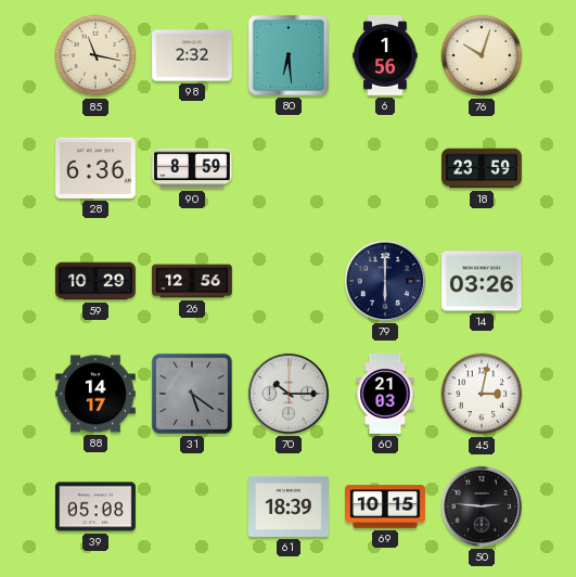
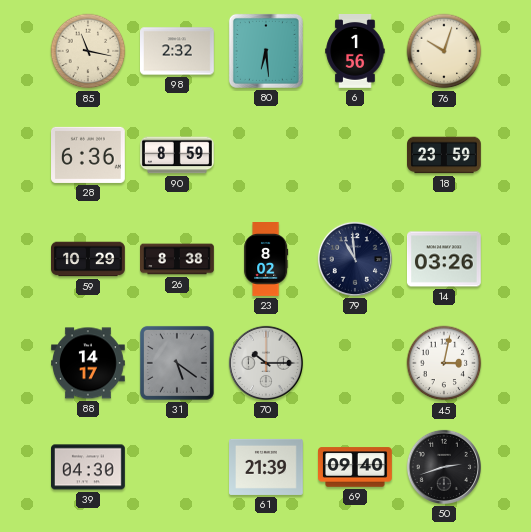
26: 12:56 -> 8:38
23: none -> 8:02
79: 6:00 -> 10:59
60: 21:03 -> none
39: 05:08 -> 04:30
61: 18:39 -> 21:39
69: 10:15 -> 09:40
50: 2:46 -> 2:42
